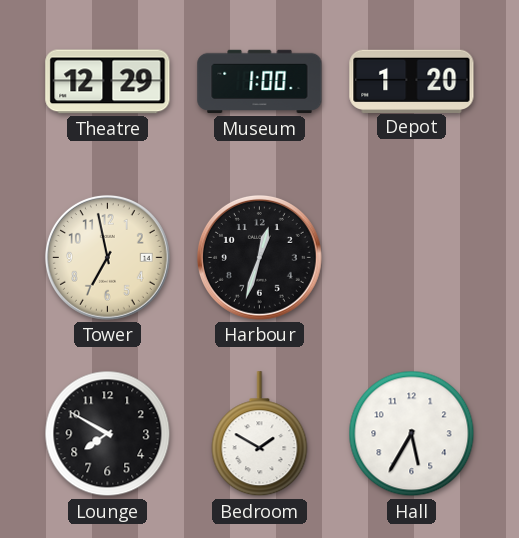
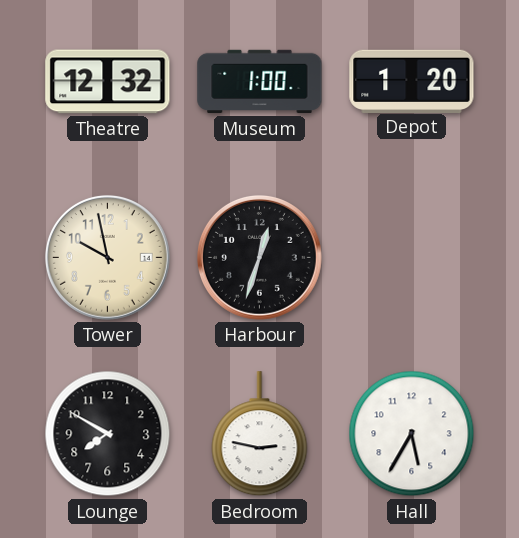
Theatre: 12:29 -> 12:32
Tower: 6:58 -> 9:58
Bedroom: 1:50 -> 2:47
